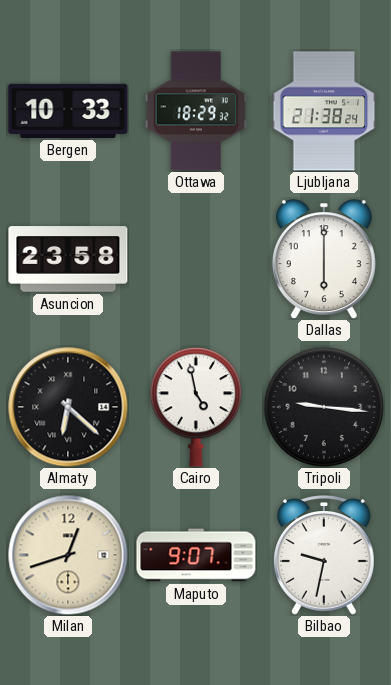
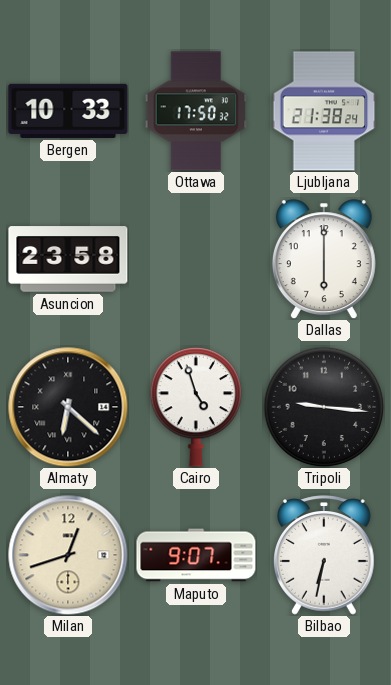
Ottawa: 18:29 -> 17:50
Cairo: 4:58 -> 4:57
Bilbao: 9:32 -> 6:32
